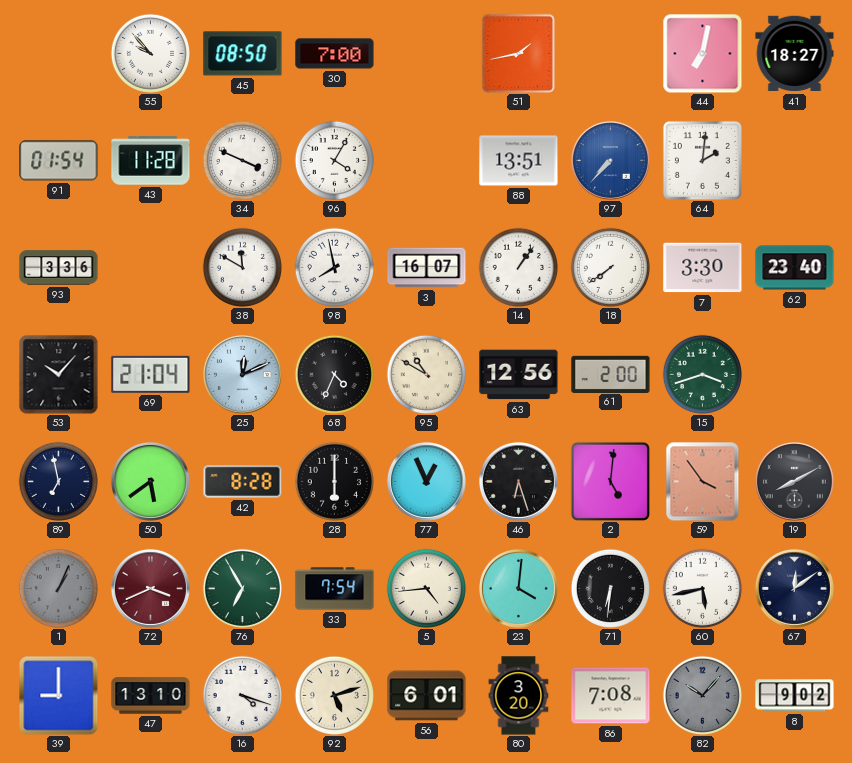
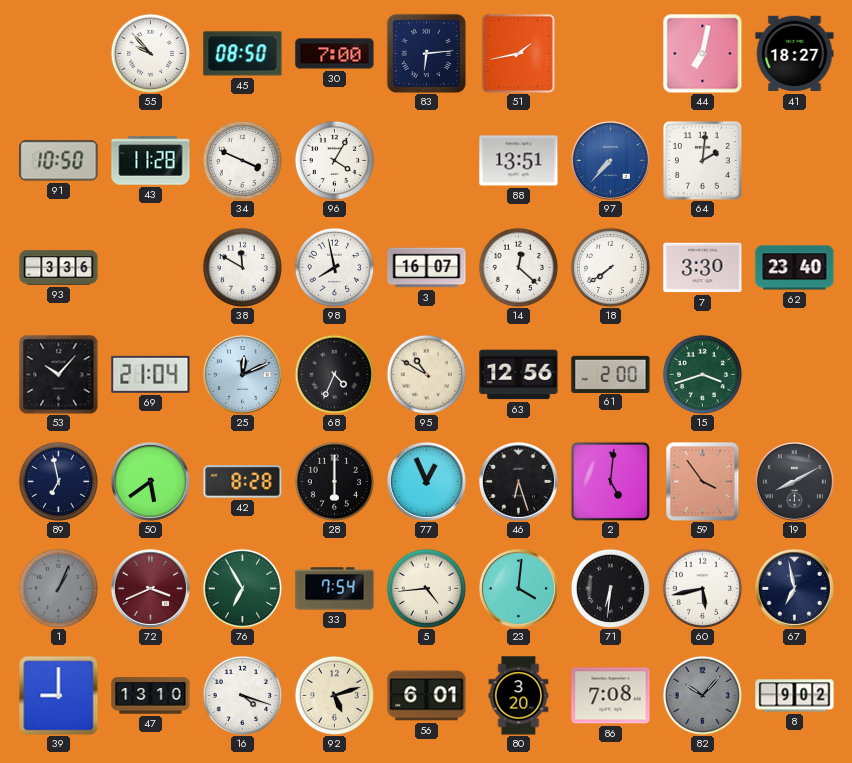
83: none -> 6:14
91: 01:54 -> 10:50
14: 1:06 -> 12:22
67: 12:09 -> 6:58
